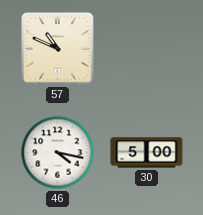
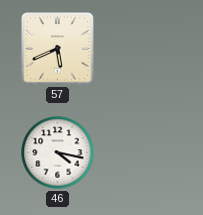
57: 10:49 -> 5:41
30: 5:00 -> none
